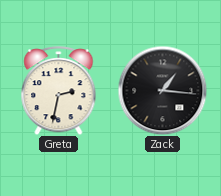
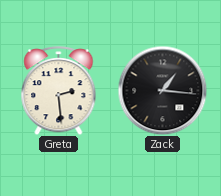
Greta: 2:32 -> 2:29
